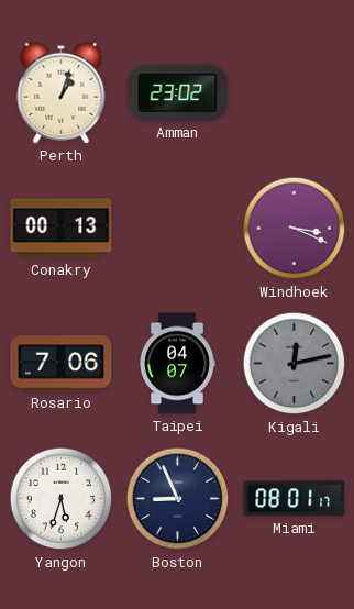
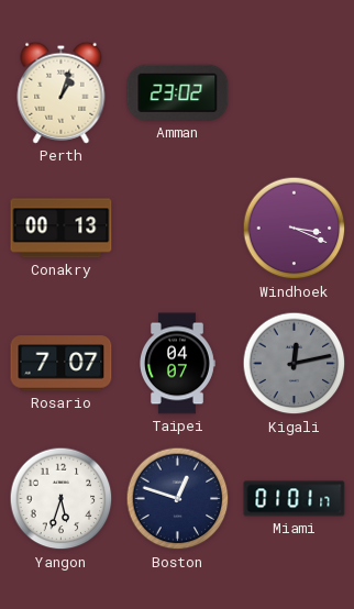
Rosario: 7:06 -> 7:07
Boston: 8:56 -> 12:48
Miami: 08:01 -> 01:01
